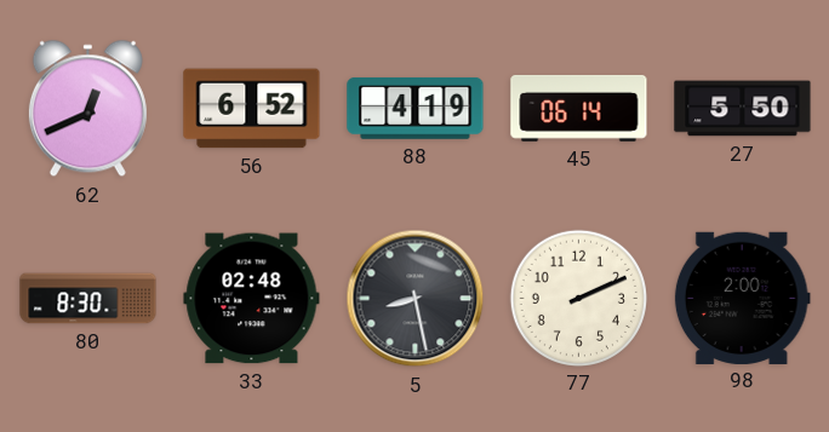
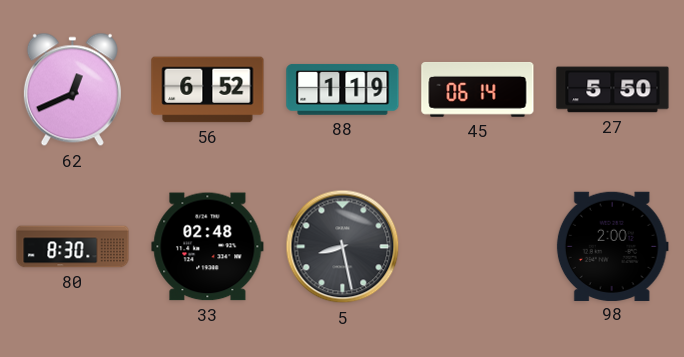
88: 4:19 -> 1:19
77: 2:11 -> none
